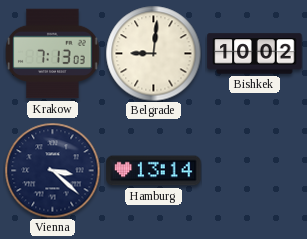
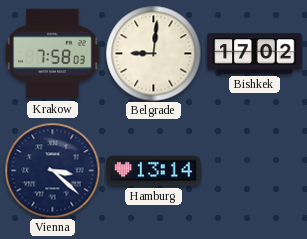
Krakow: 7:13 -> 7:58
Bishkek: 10:02 -> 17:02
